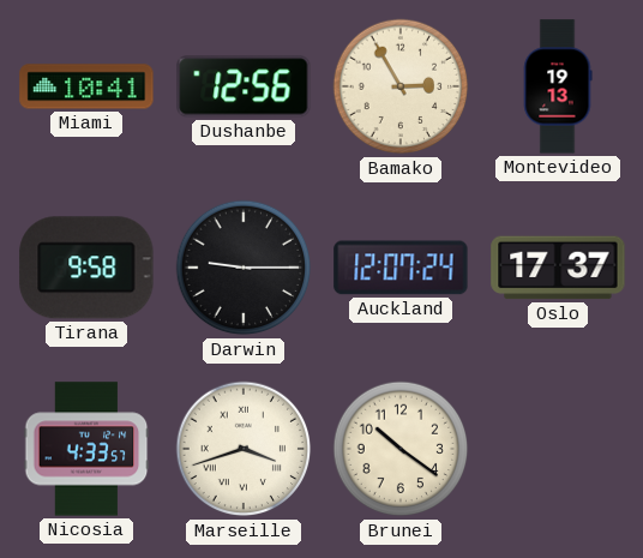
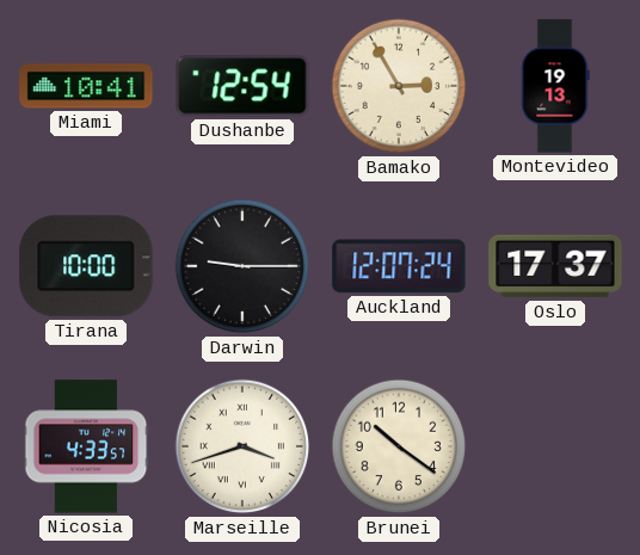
Dushanbe: 12:56 -> 12:54
Tirana: 9:58 -> 10:00
